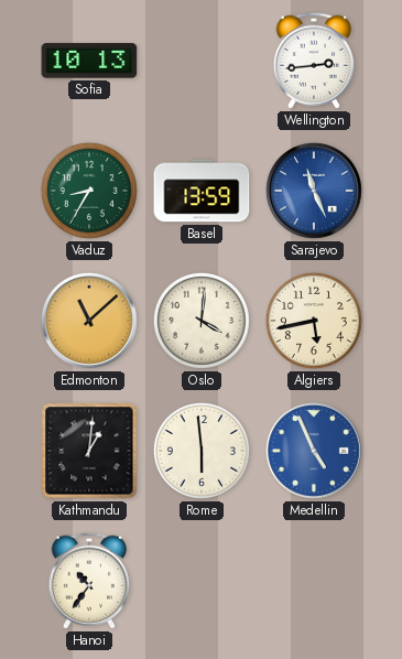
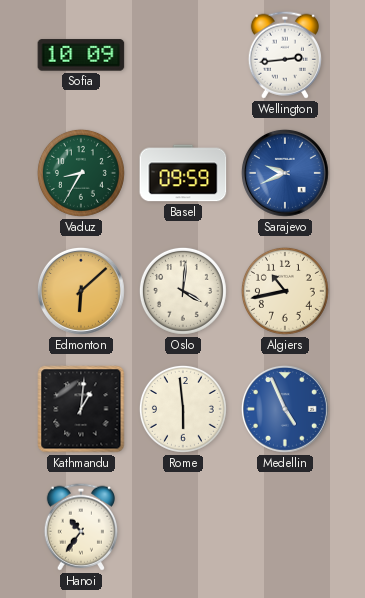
Sofia: 10:13 -> 10:09
Basel: 13:59 -> 09:59
Sarajevo: 11:26 -> 9:41
Edmonton: 11:08 -> 6:08
Algiers: 5:43 -> 10:43
